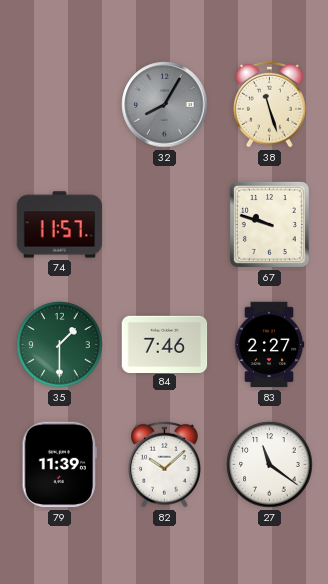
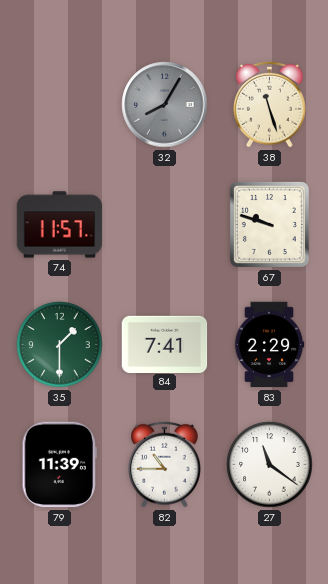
84: 7:46 -> 7:41
83: 2:27 -> 2:29
82: 10:08 -> 10:45
